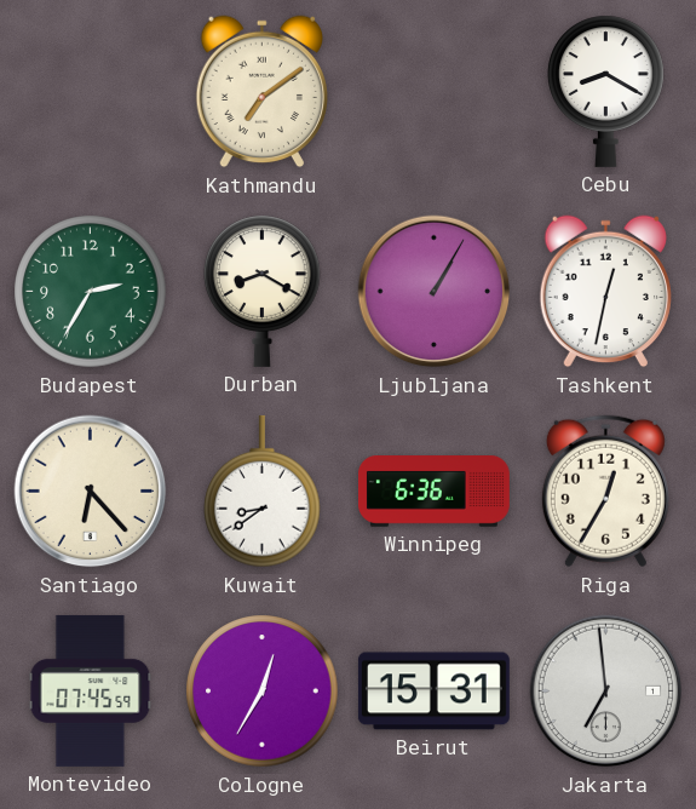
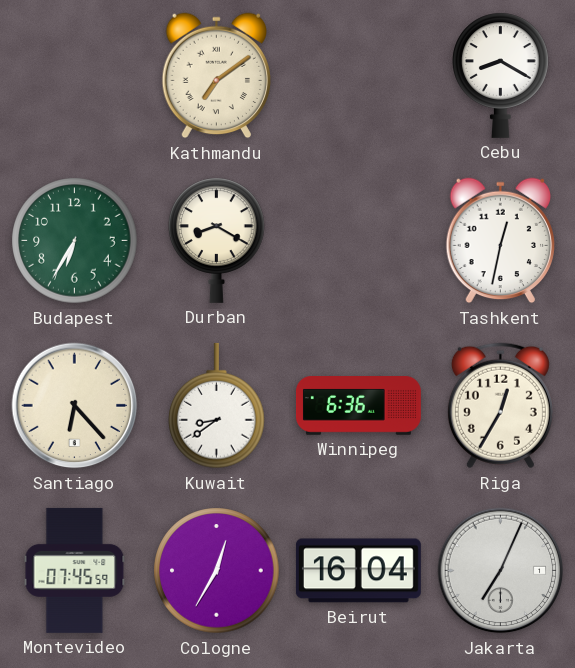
Budapest: 2:35 -> 6:35
Ljubljana: 1:05 -> none
Beirut: 15:31 -> 16:04
Jakarta: 6:59 -> 7:04
